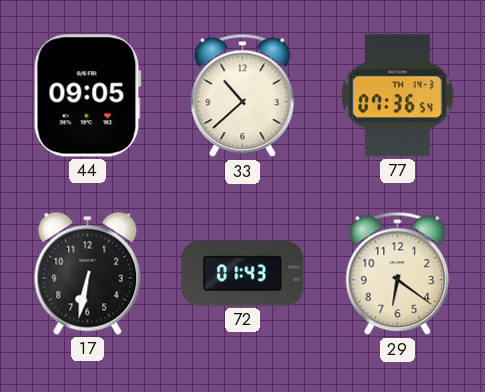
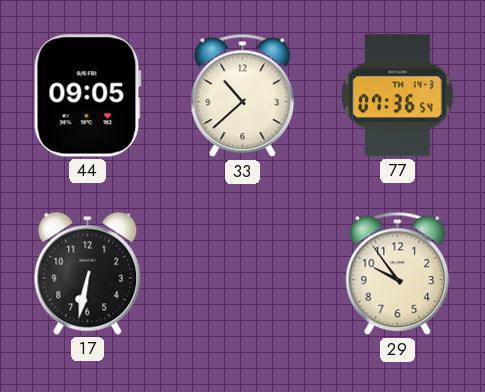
72: 01:43 -> none
29: 6:21 -> 9:54
